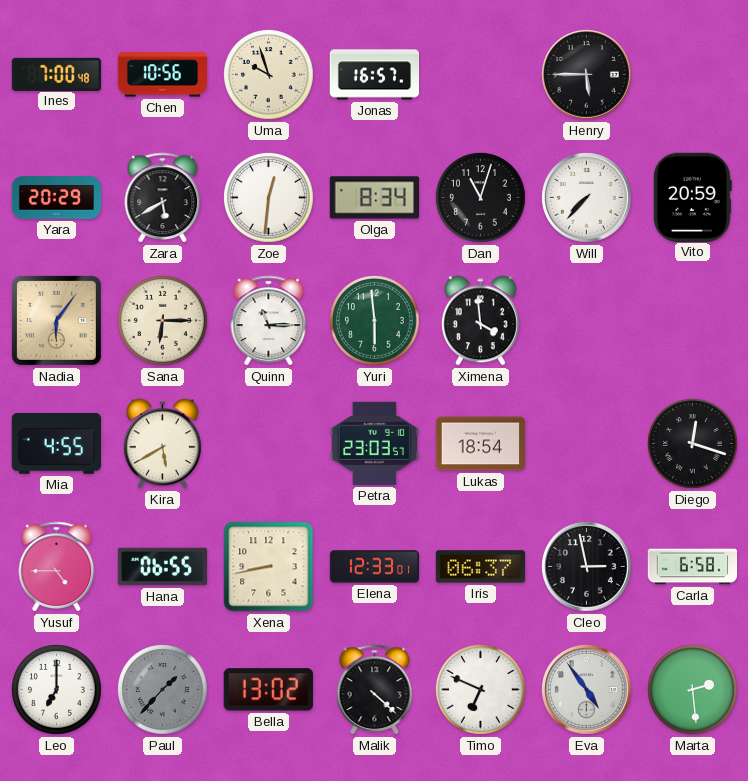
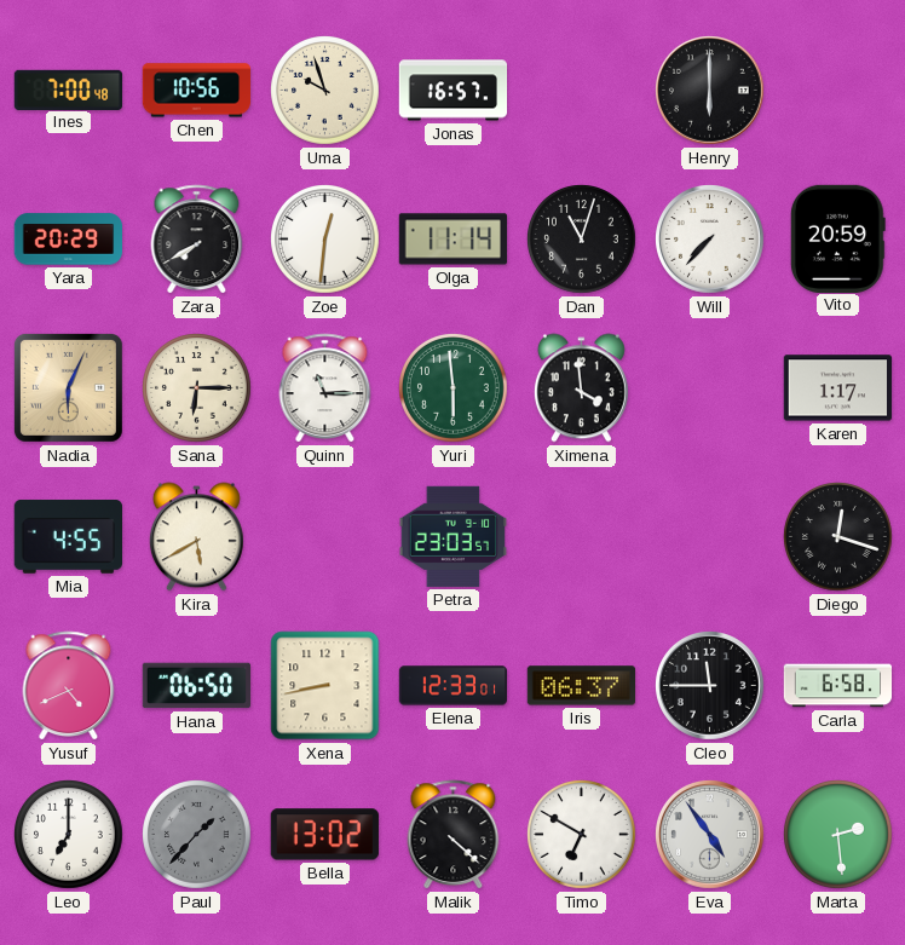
Henry: 5:45 -> 6:00
Zara: 5:40 -> 7:40
Olga: 8:34 -> 11:14
Nadia: 6:06 -> 6:04
Karen: none -> 1:17
Lukas: 18:54 -> none
Yusuf: 4:45 -> 4:41
Hana: 06:55 -> 06:50
Cleo: 2:58 -> 11:45
Timo: 6:49 -> 6:50
